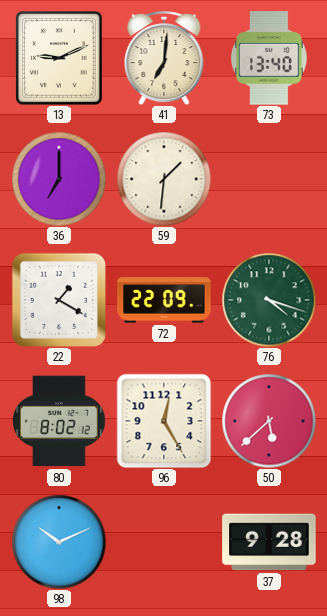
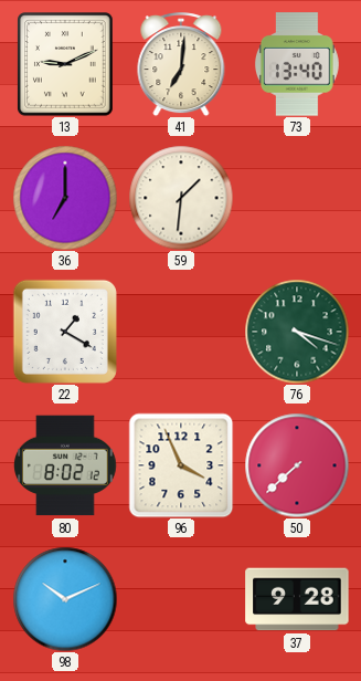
72: 22:09 -> none
96: 12:25 -> 3:56
50: 5:38 -> 7:38
